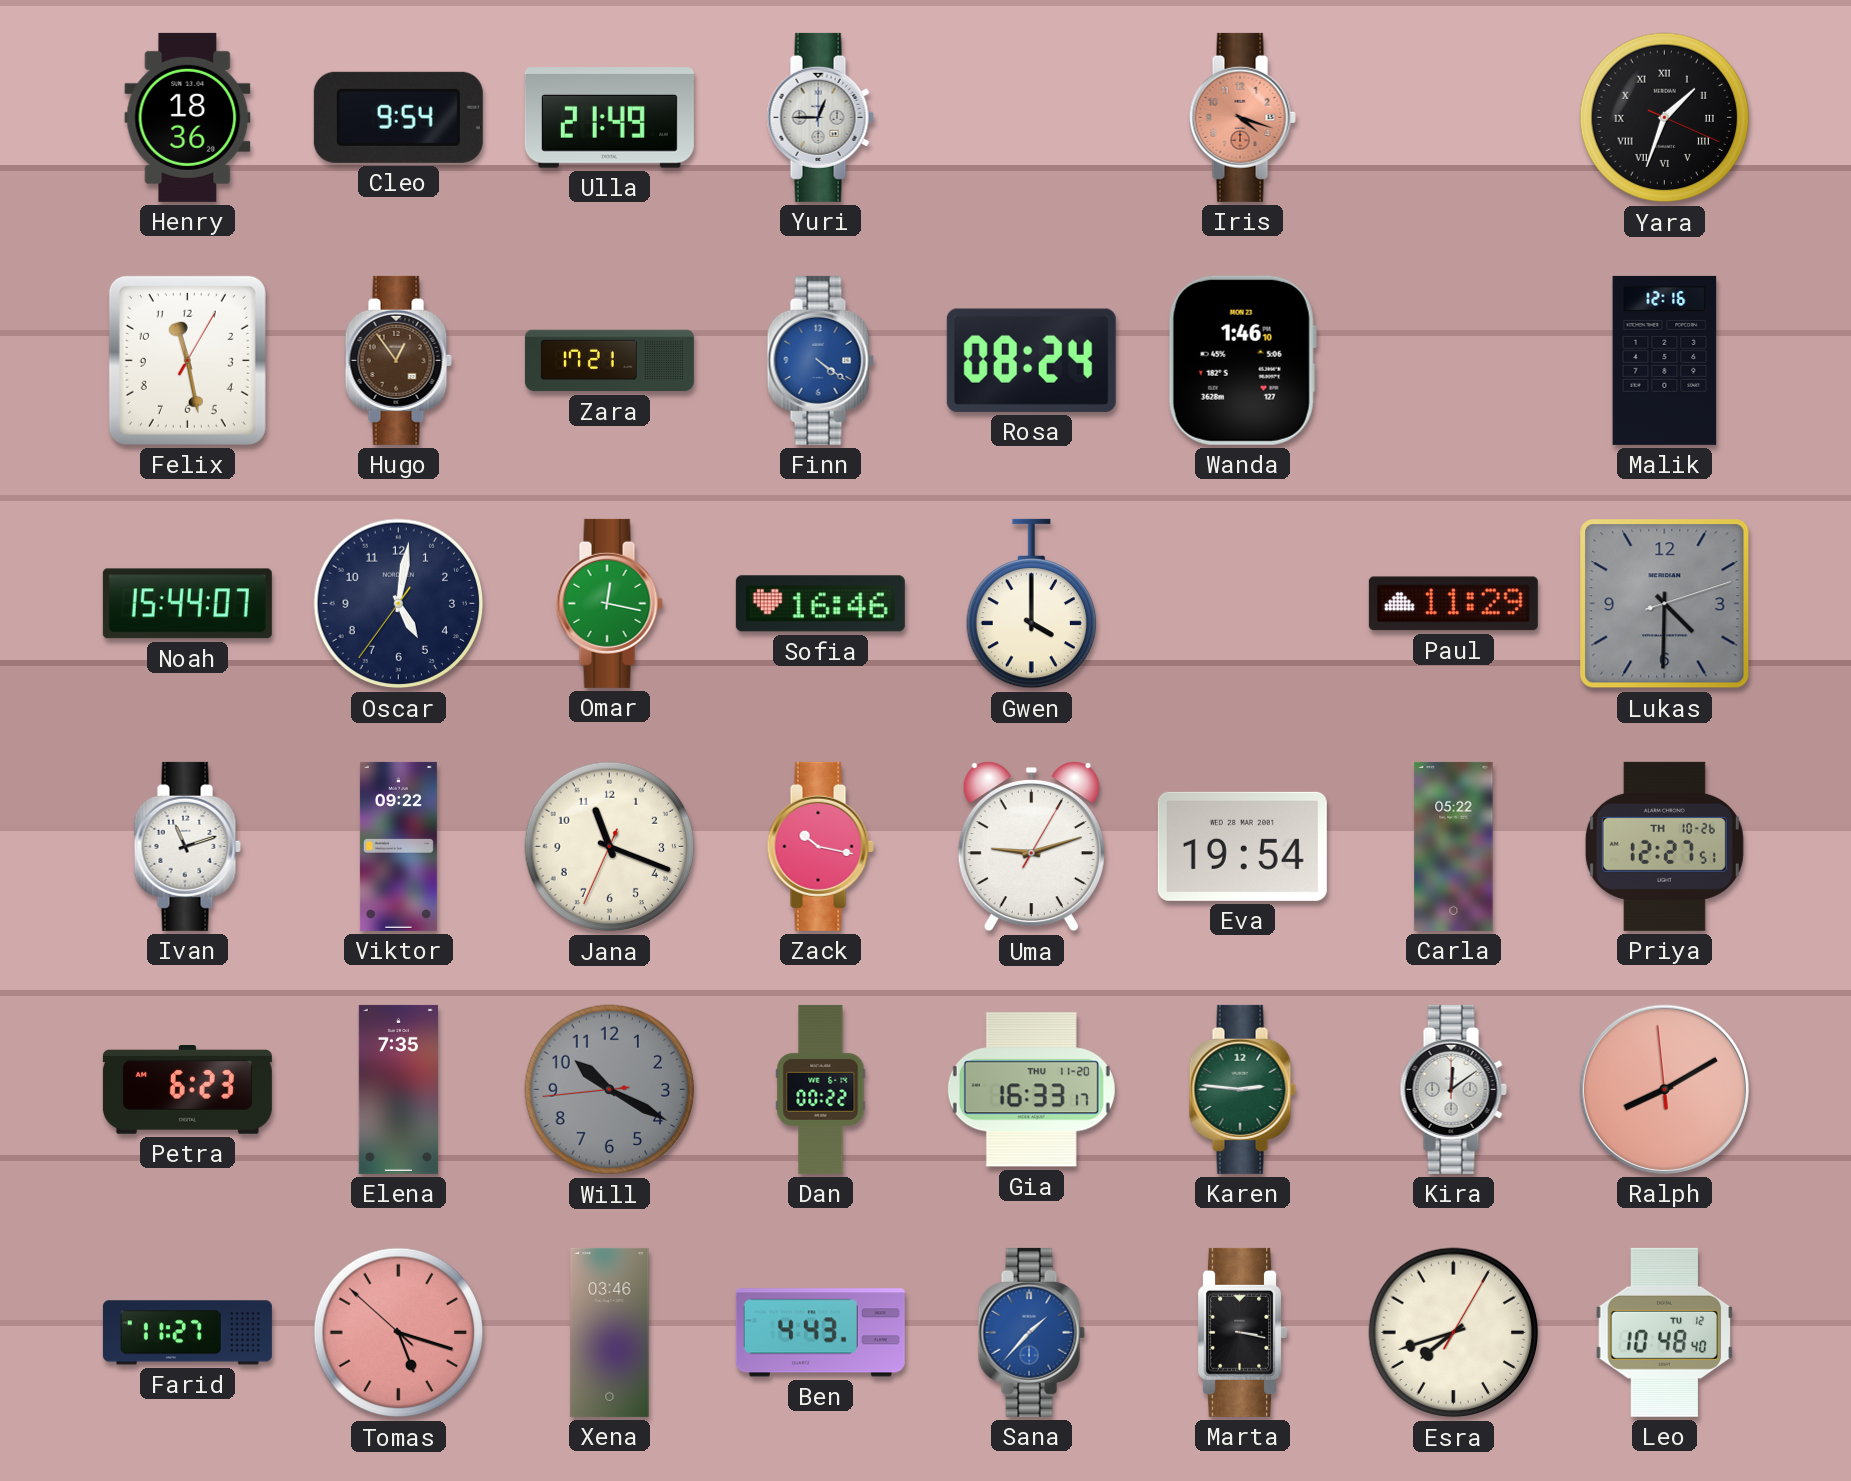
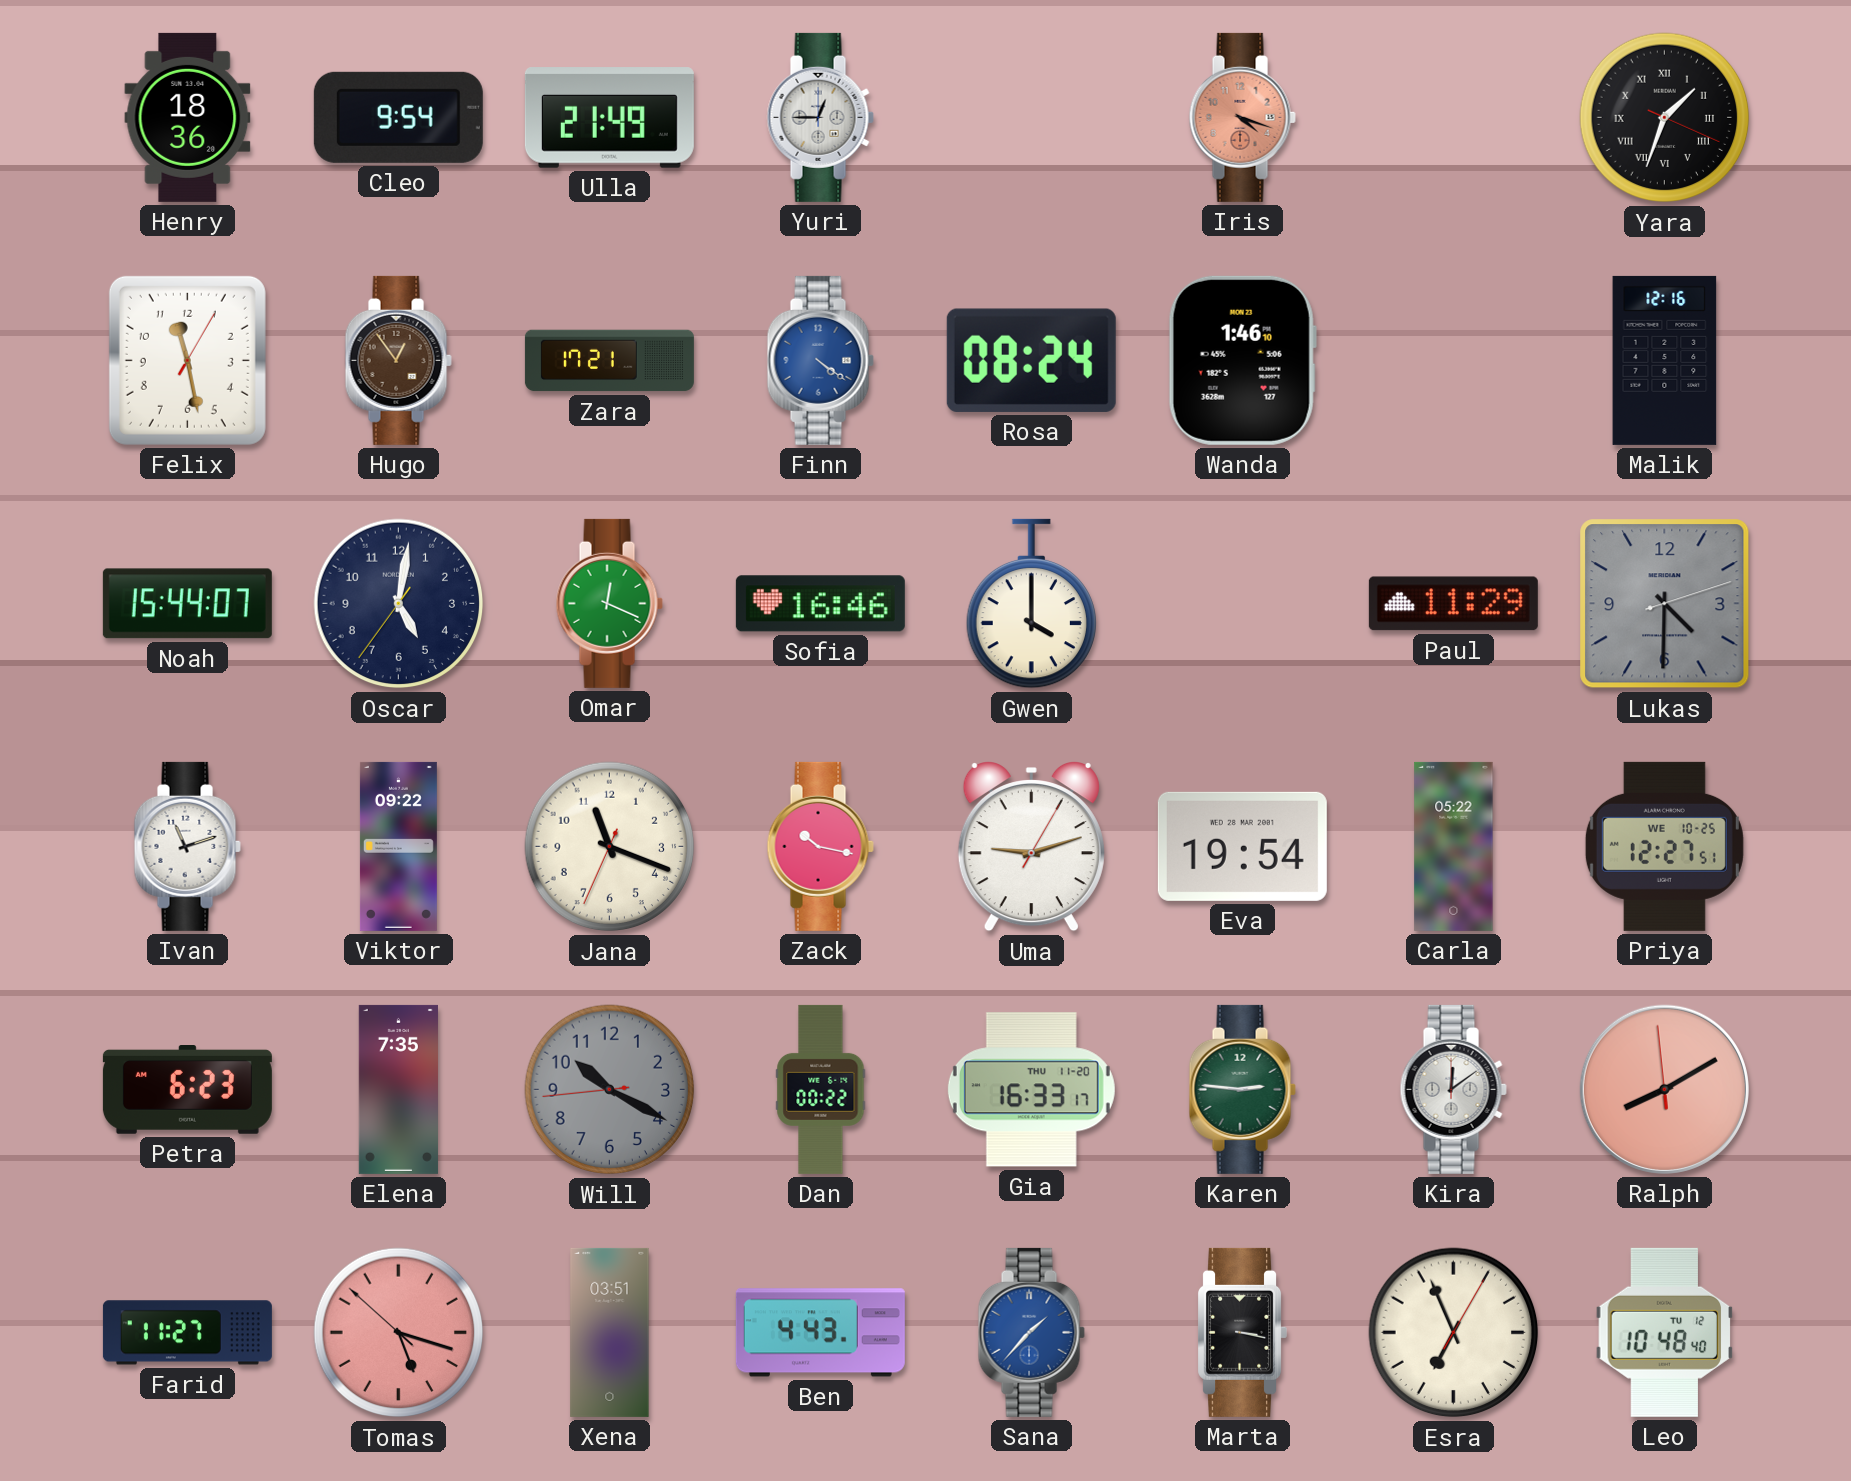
Omar: 12:17 -> 12:19
Priya date: TH 10-26 -> WE 10-25
Xena: 03:46 -> 03:51
Esra: 7:42 -> 6:56
